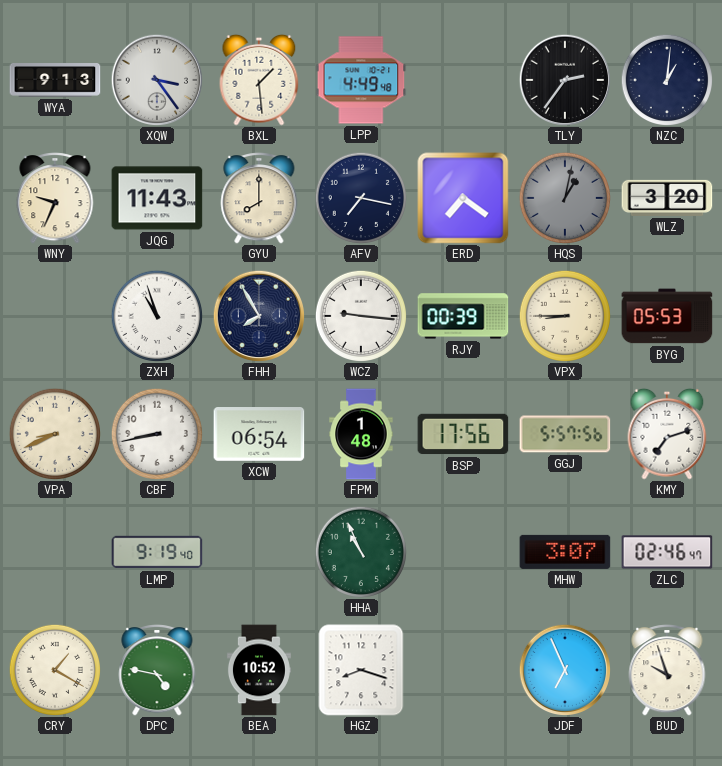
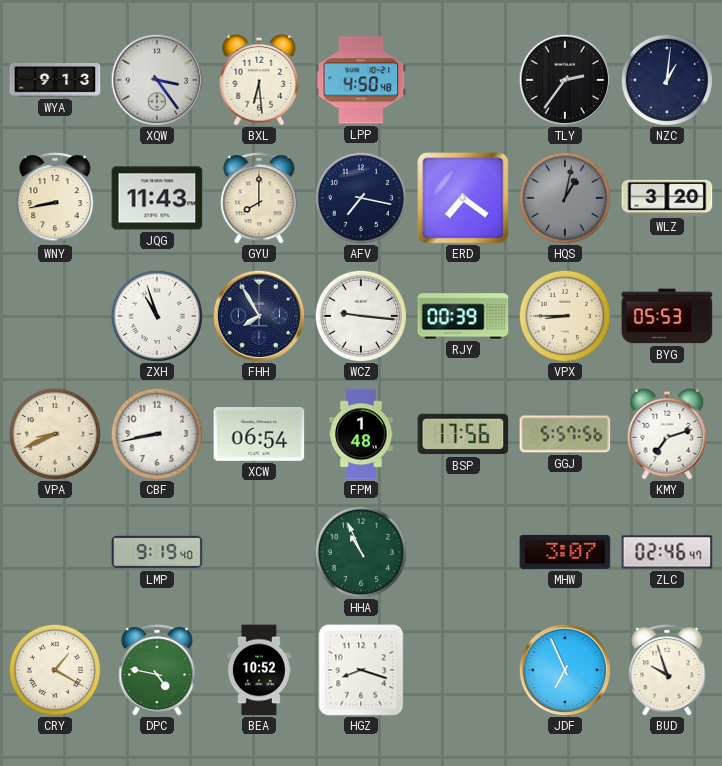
BXL: 1:29 -> 6:29
LPP: 4:49 -> 4:50
WNY: 9:34 -> 8:43
